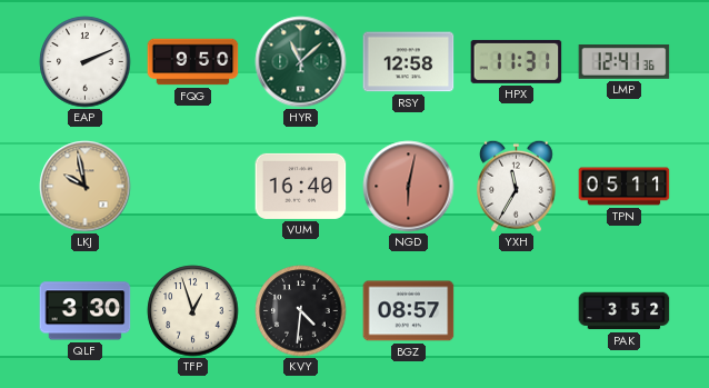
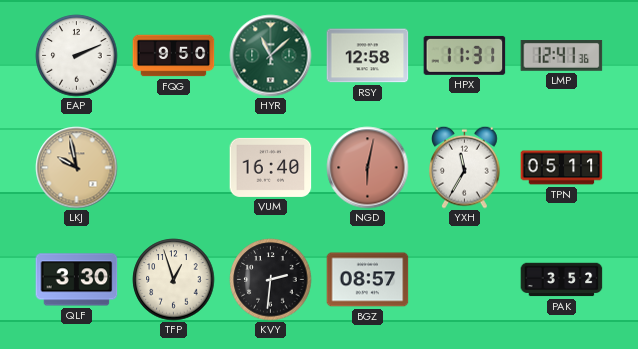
KVY: 4:31 -> 2:31
